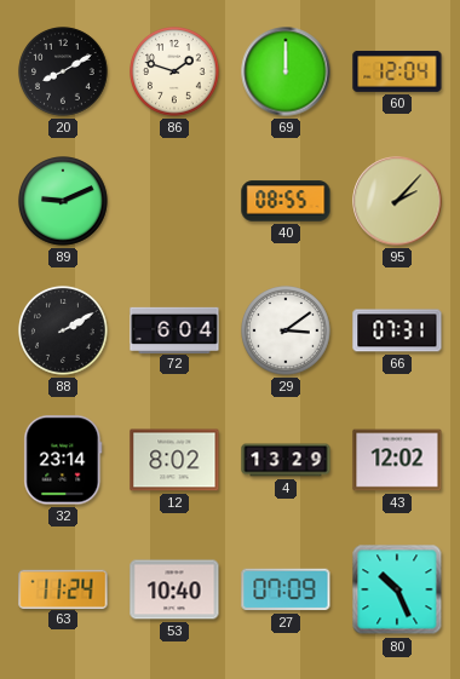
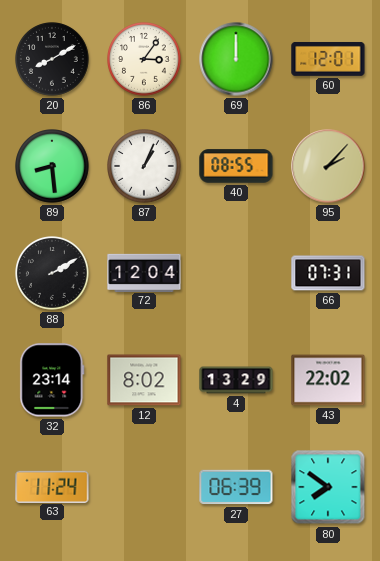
86: 1:48 -> 3:06
60: 12:04 -> 12:01
89: 9:11 -> 8:29
87: none -> 1:04
72: 6:04 -> 12:04
29: 3:09 -> none
43: 12:02 -> 22:02
53: 10:40 -> none
27: 07:09 -> 06:39
80: 10:26 -> 7:51
